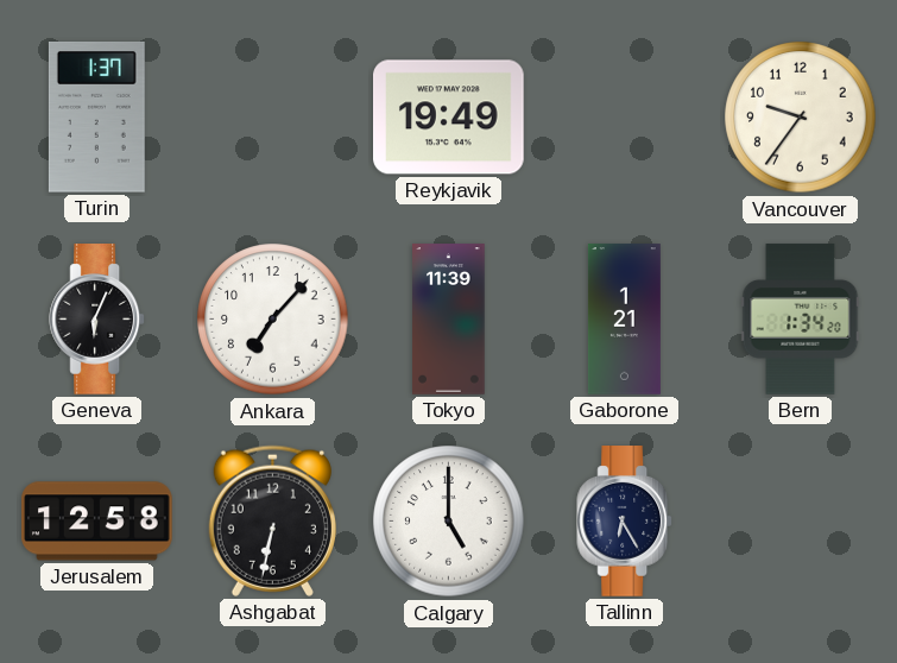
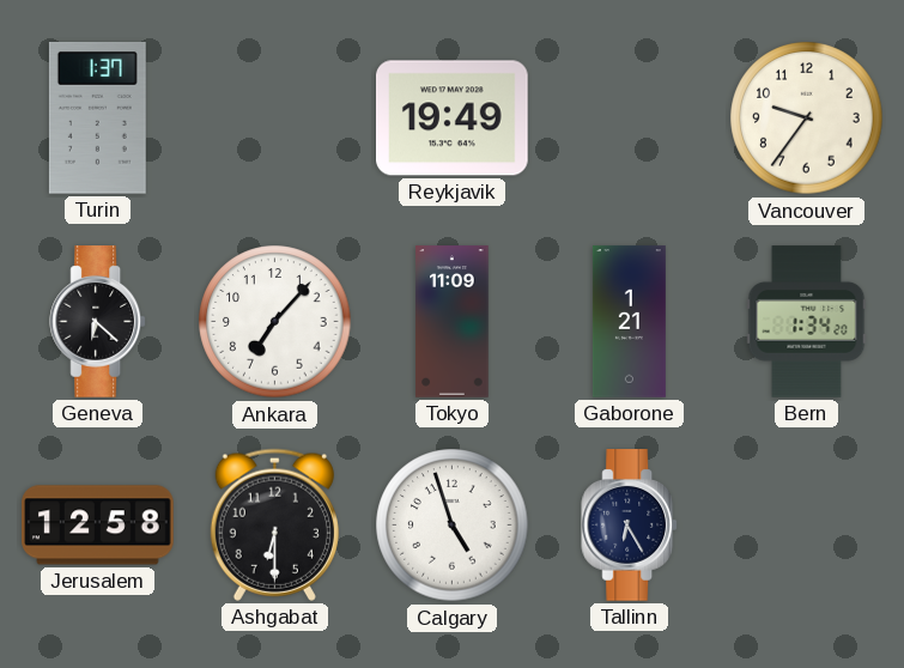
Geneva: 6:04 -> 6:22
Tokyo: 11:39 -> 11:09
Ashgabat: 6:32 -> 6:30
Calgary: 5:00 -> 4:57
